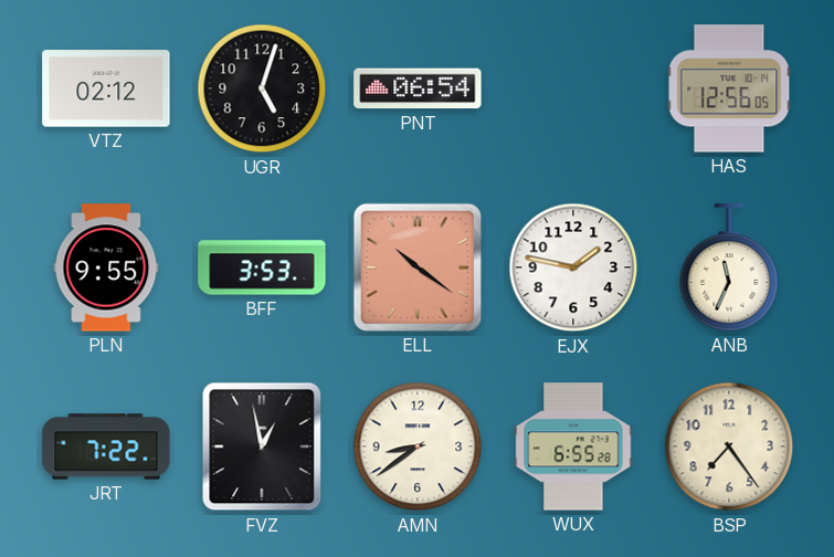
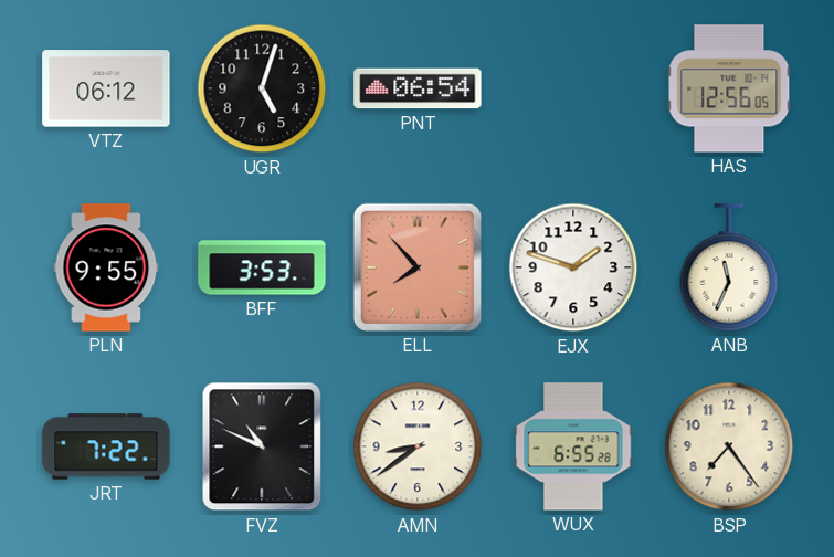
VTZ: 02:12 -> 06:12
ELL: 10:21 -> 7:53
EJX: 1:47 -> 1:48
FVZ: 12:58 -> 10:49
